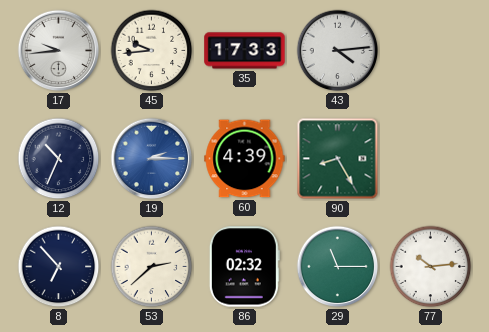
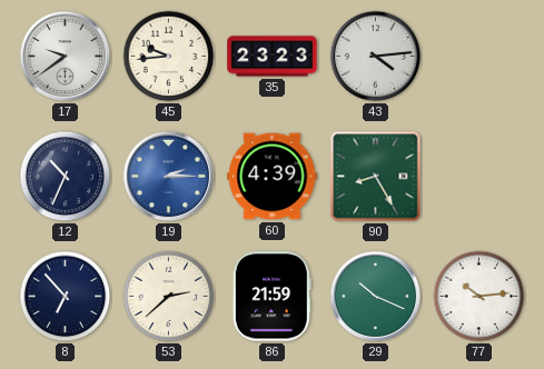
17: 9:44 -> 9:39
35: 17:33 -> 23:23
86: 02:32 -> 21:59
29: 11:15 -> 10:19
